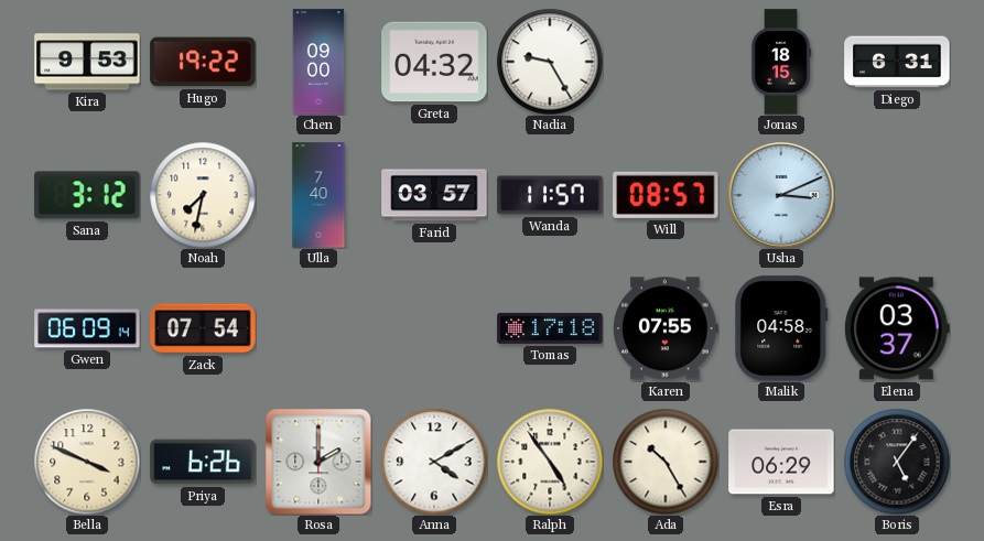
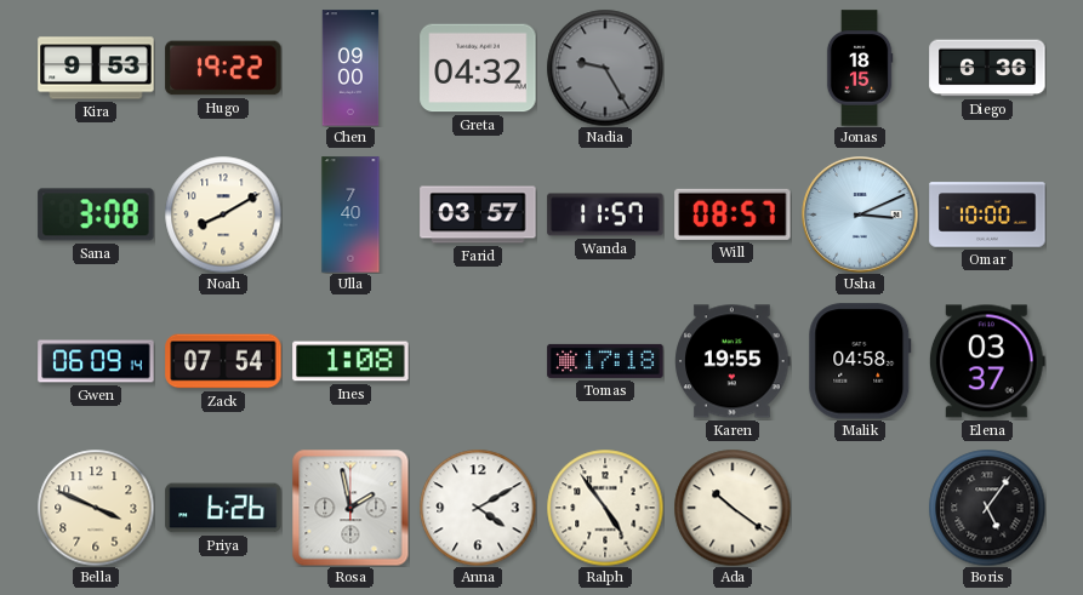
Nadia dial: white -> grey
Diego: 6:31 -> 6:36
Sana: 3:12 -> 3:08
Noah: 7:32 -> 8:10
Omar: none -> 10:00
Ines: none -> 1:08
Karen: 07:55 -> 19:55
Rosa: 2:00 -> 1:58
Ada: 10:25 -> 10:21
Esra: 06:29 -> none
